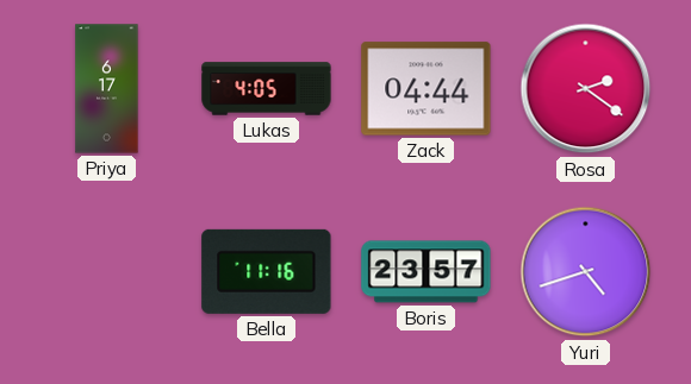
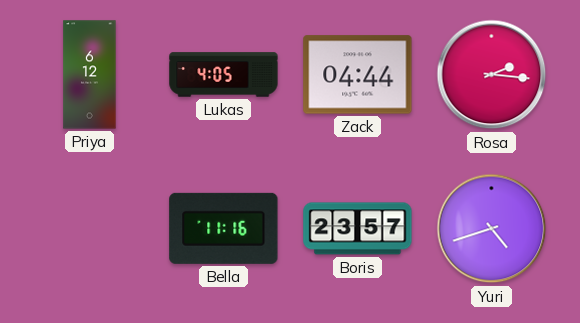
Priya: 6:17 -> 6:12
Rosa: 2:21 -> 2:16
